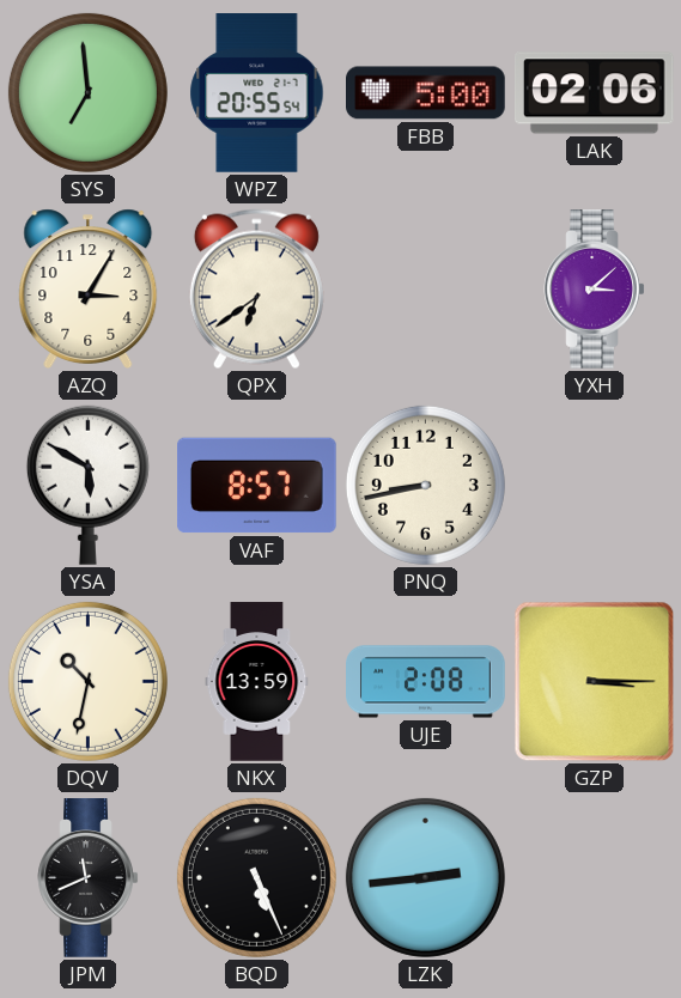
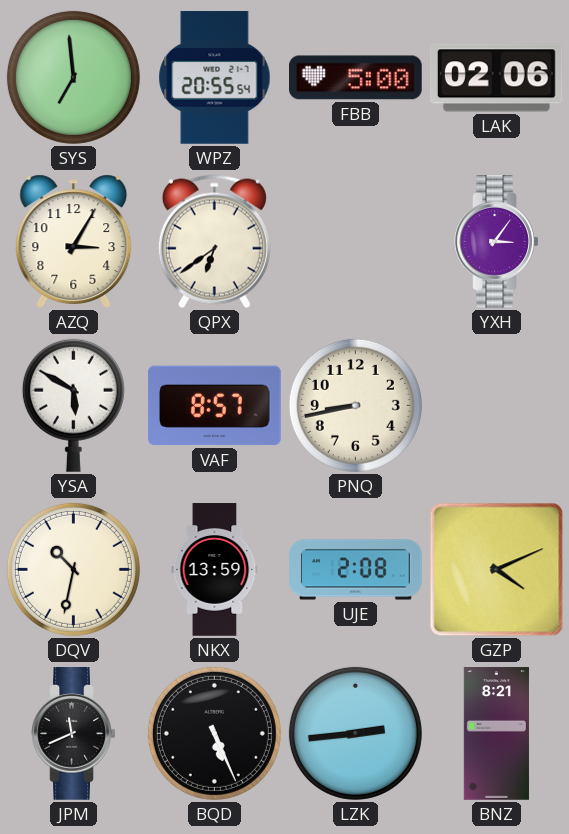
YXH: 3:08 -> 3:06
GZP: 3:15 -> 4:11
BNZ: none -> 8:21
